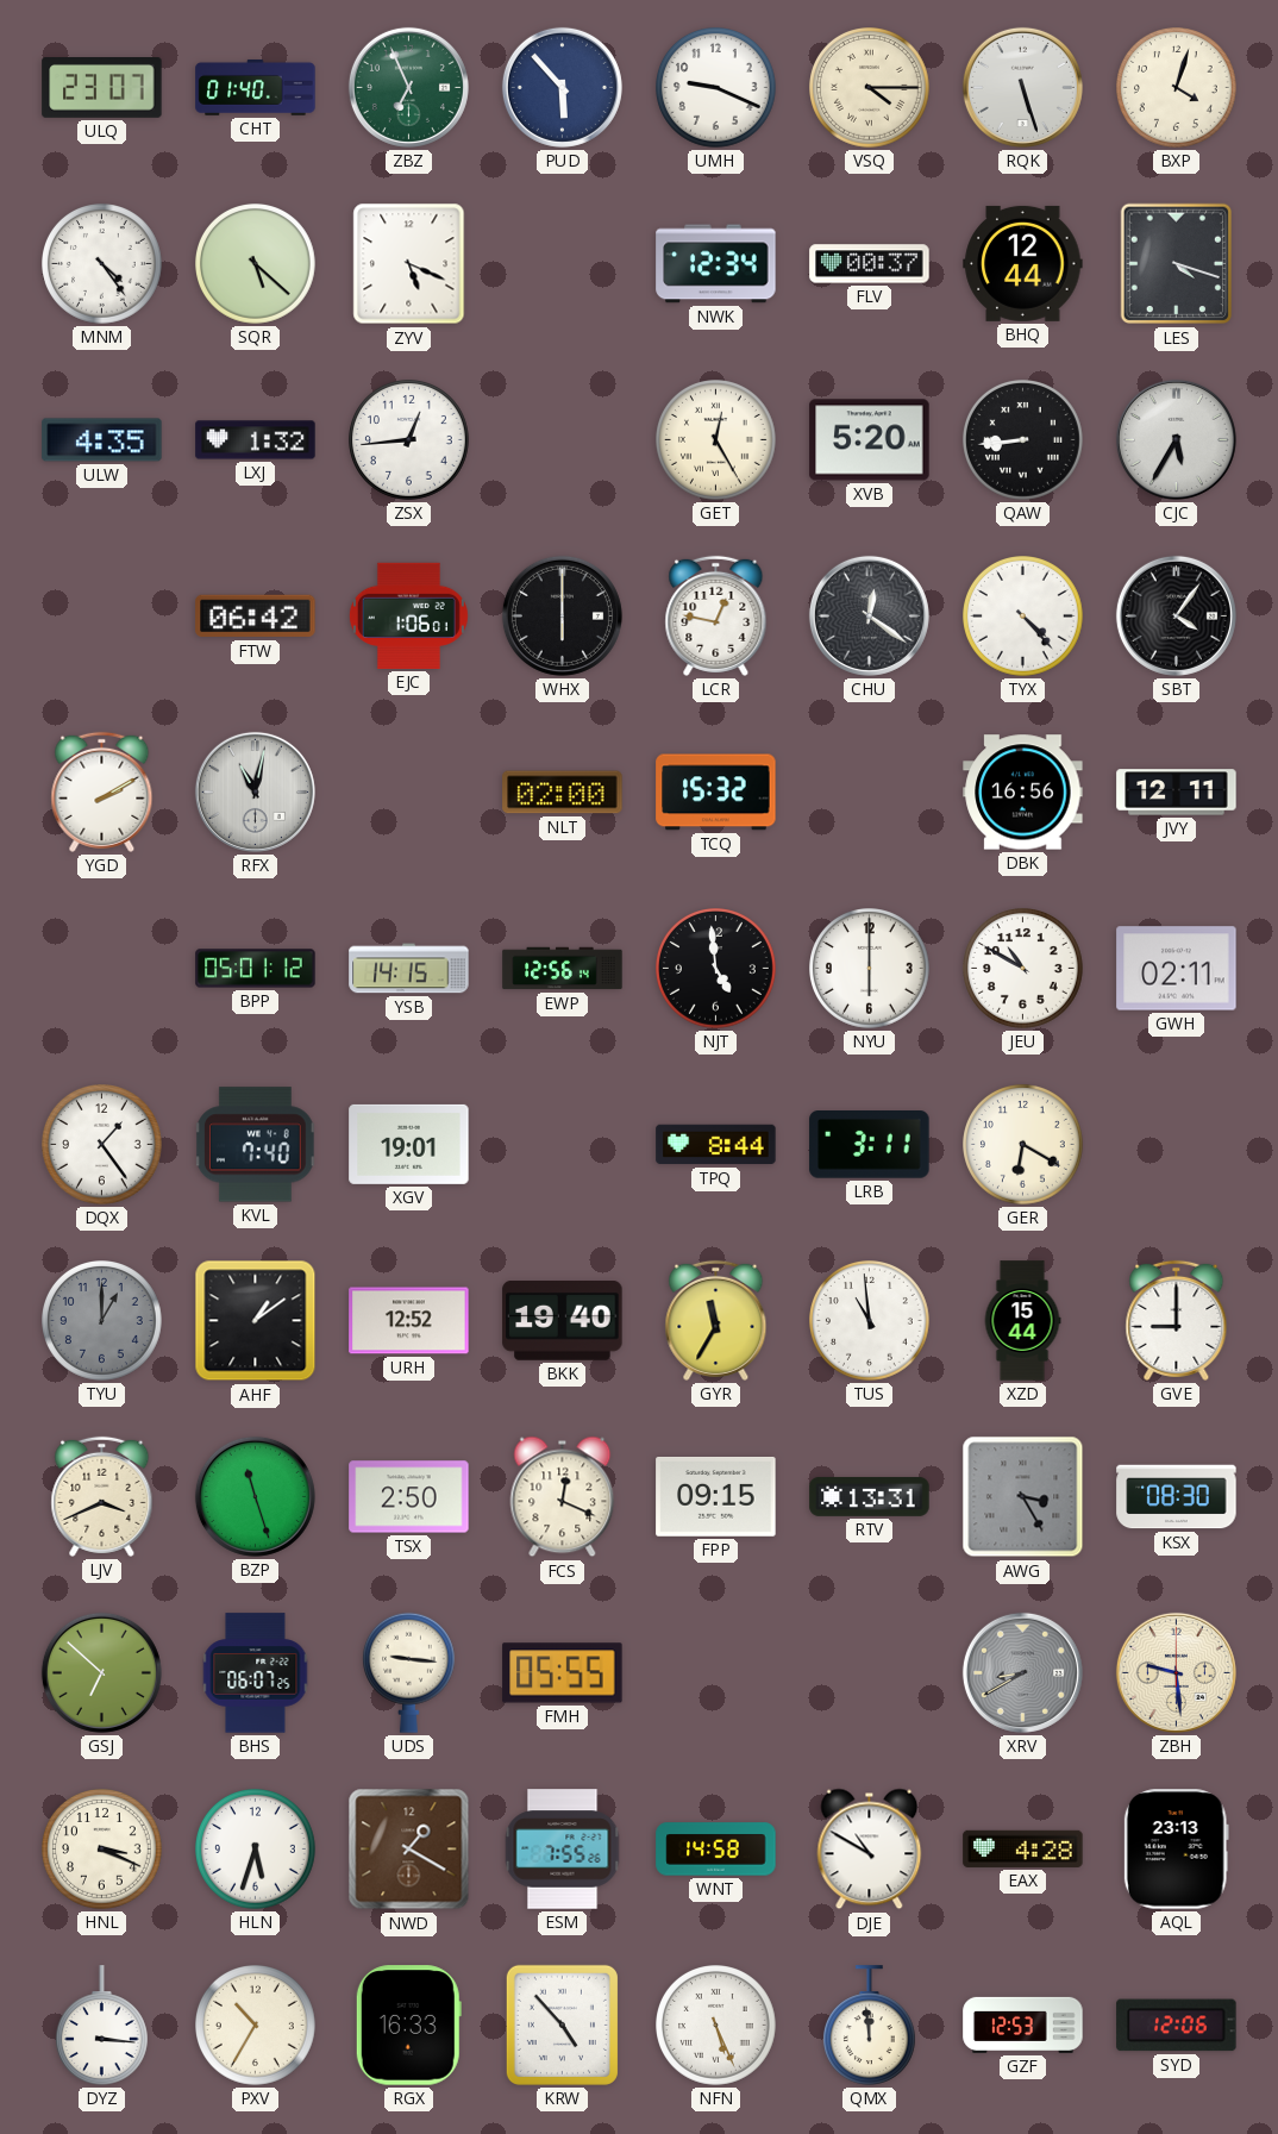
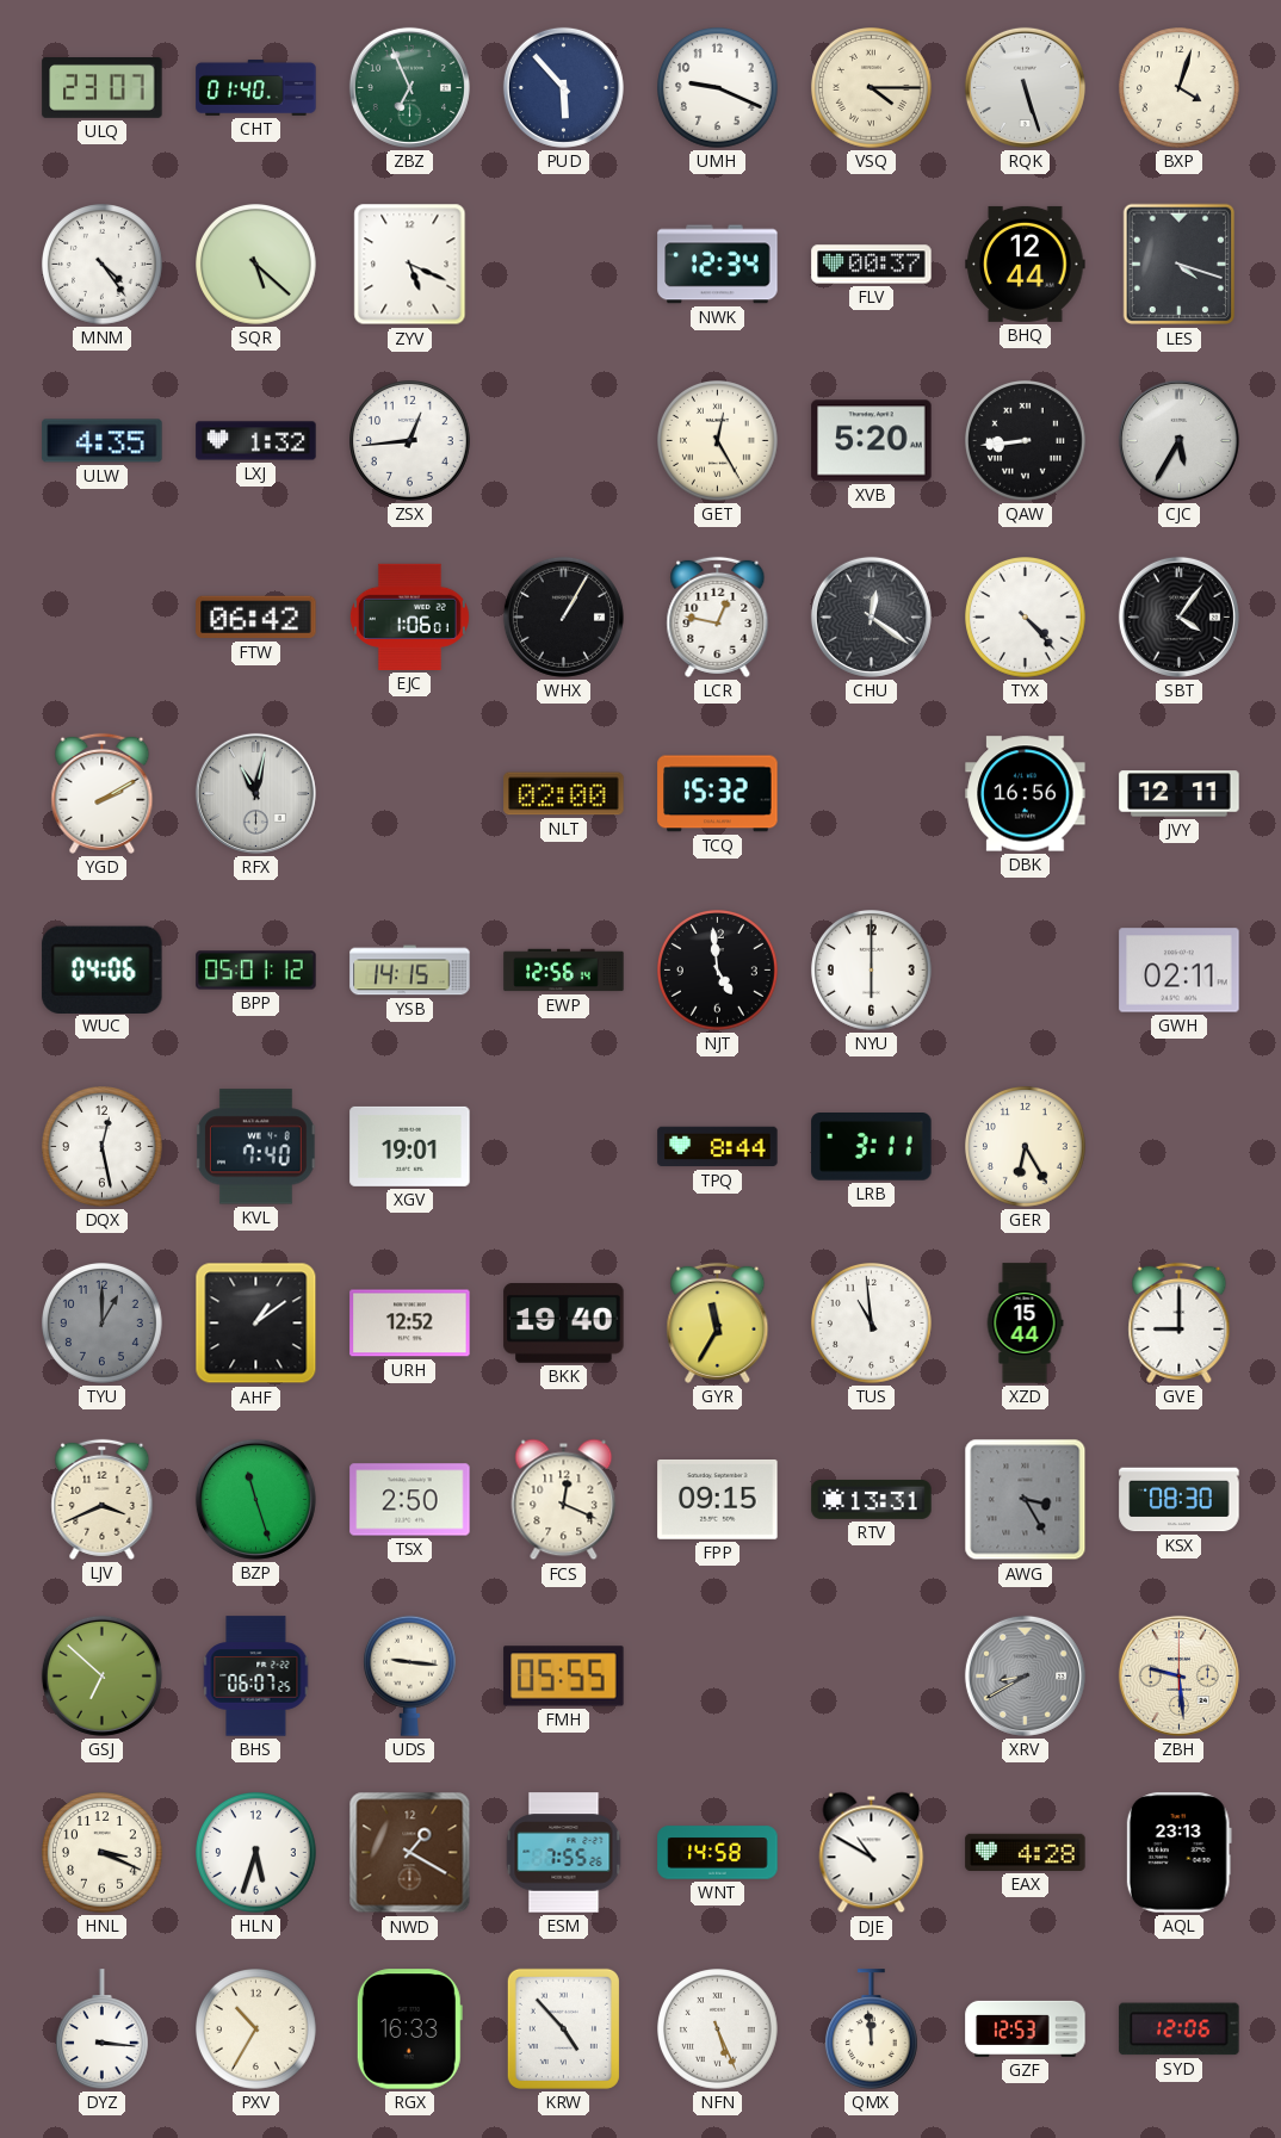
WHX: 6:00 -> 1:05
WUC: none -> 04:06
JEU: 10:50 -> none
DQX: 1:24 -> 12:28
GER: 6:20 -> 6:25
